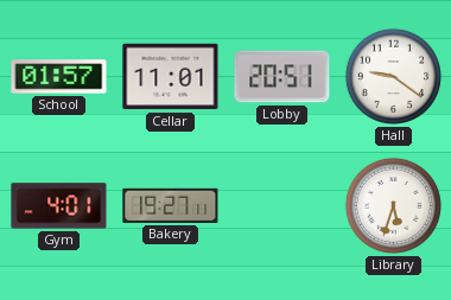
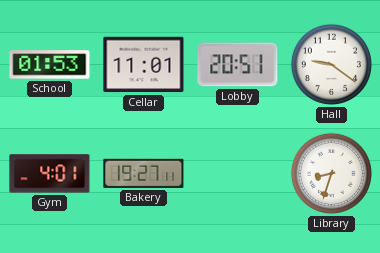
School: 01:57 -> 01:53
Library: 5:33 -> 8:33
